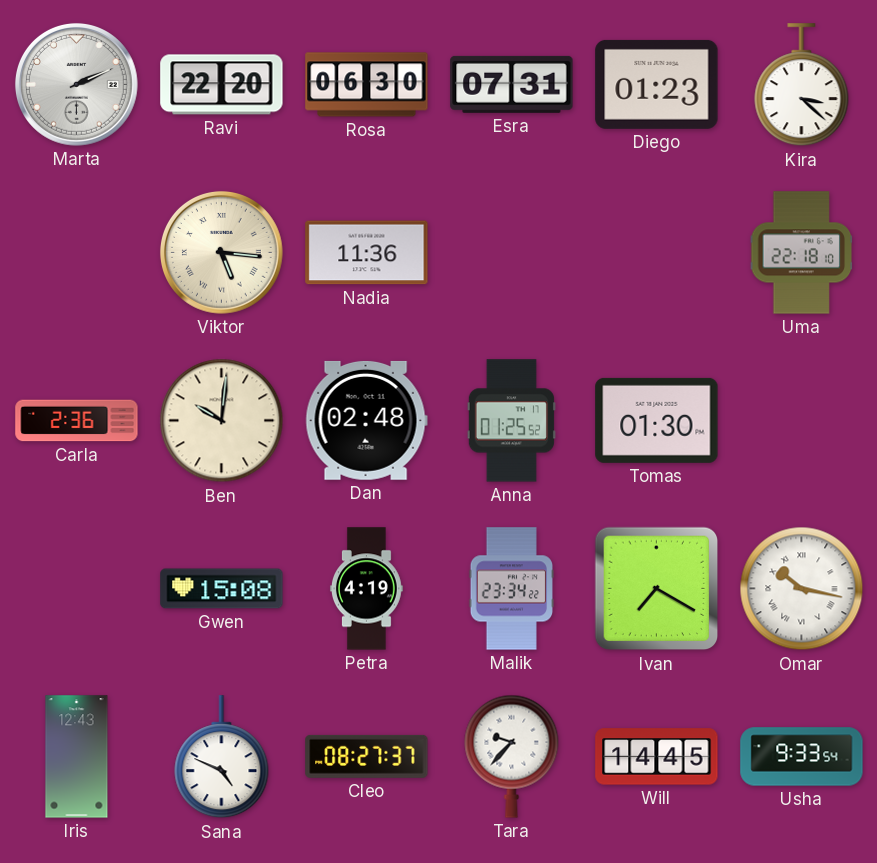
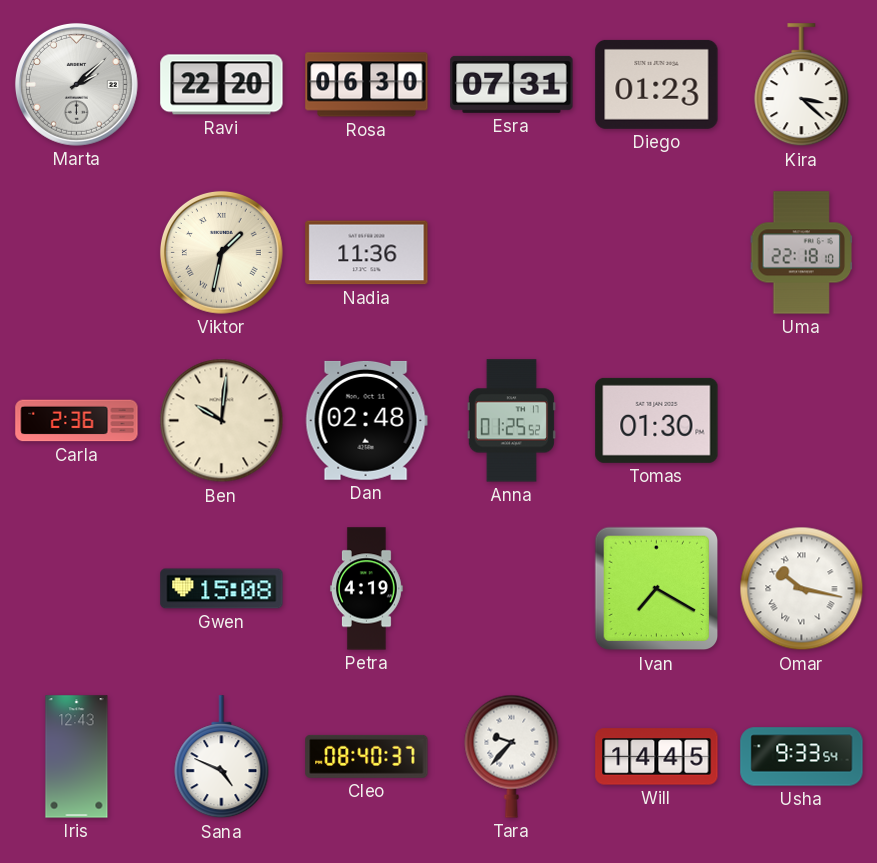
Marta: 2:11 -> 2:08
Viktor: 5:16 -> 1:32
Malik: 23:34 -> none
Cleo: 08:27 -> 08:40
